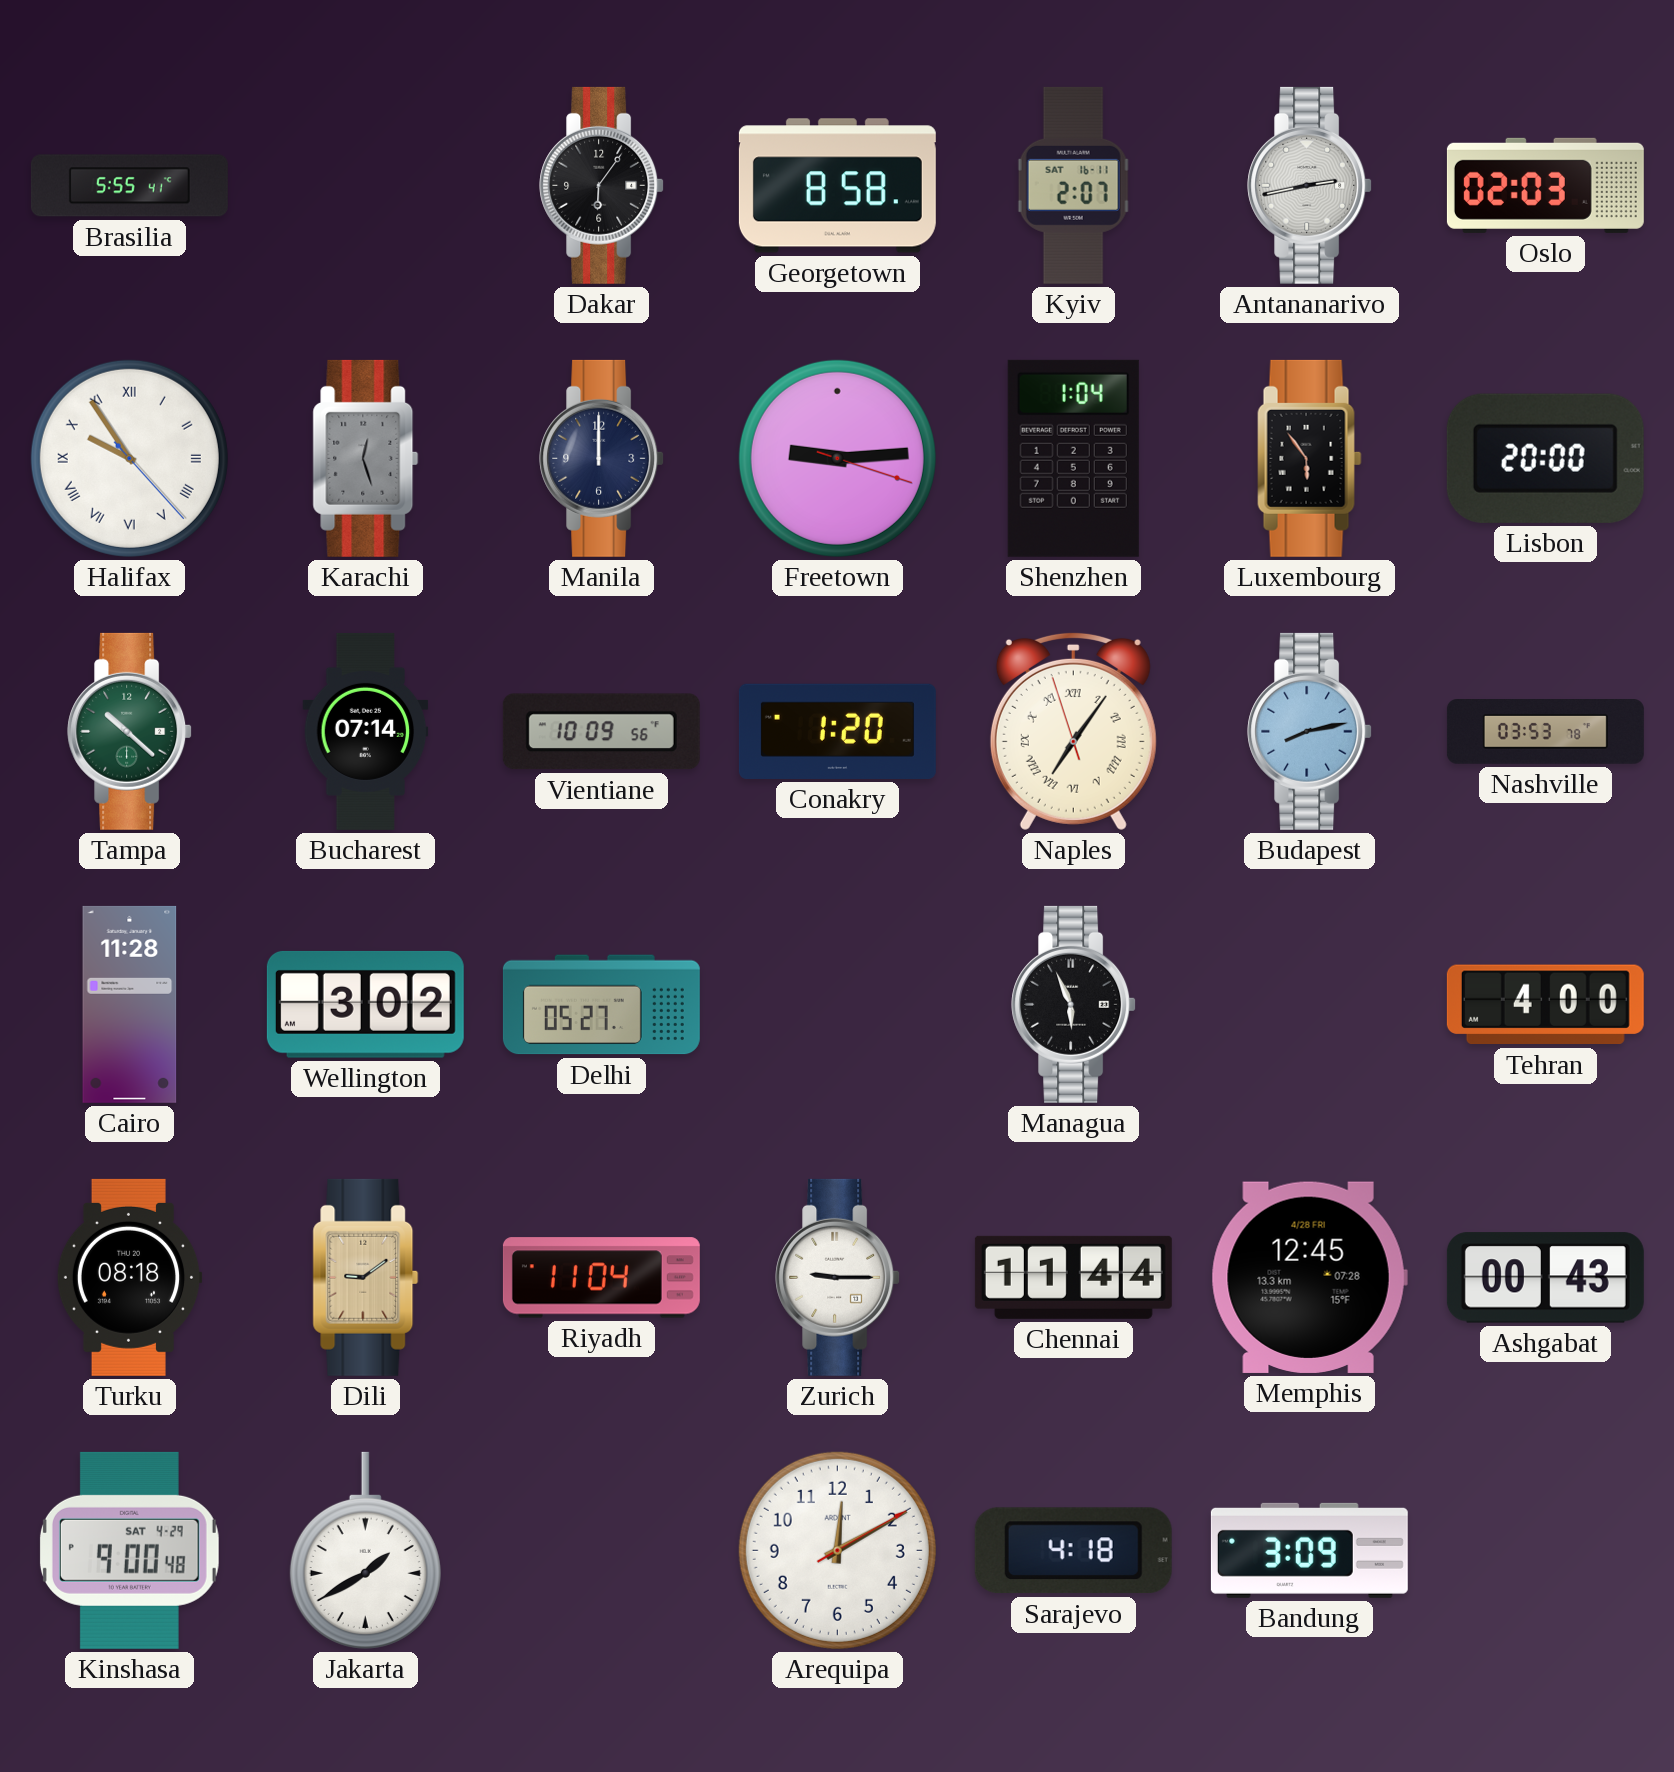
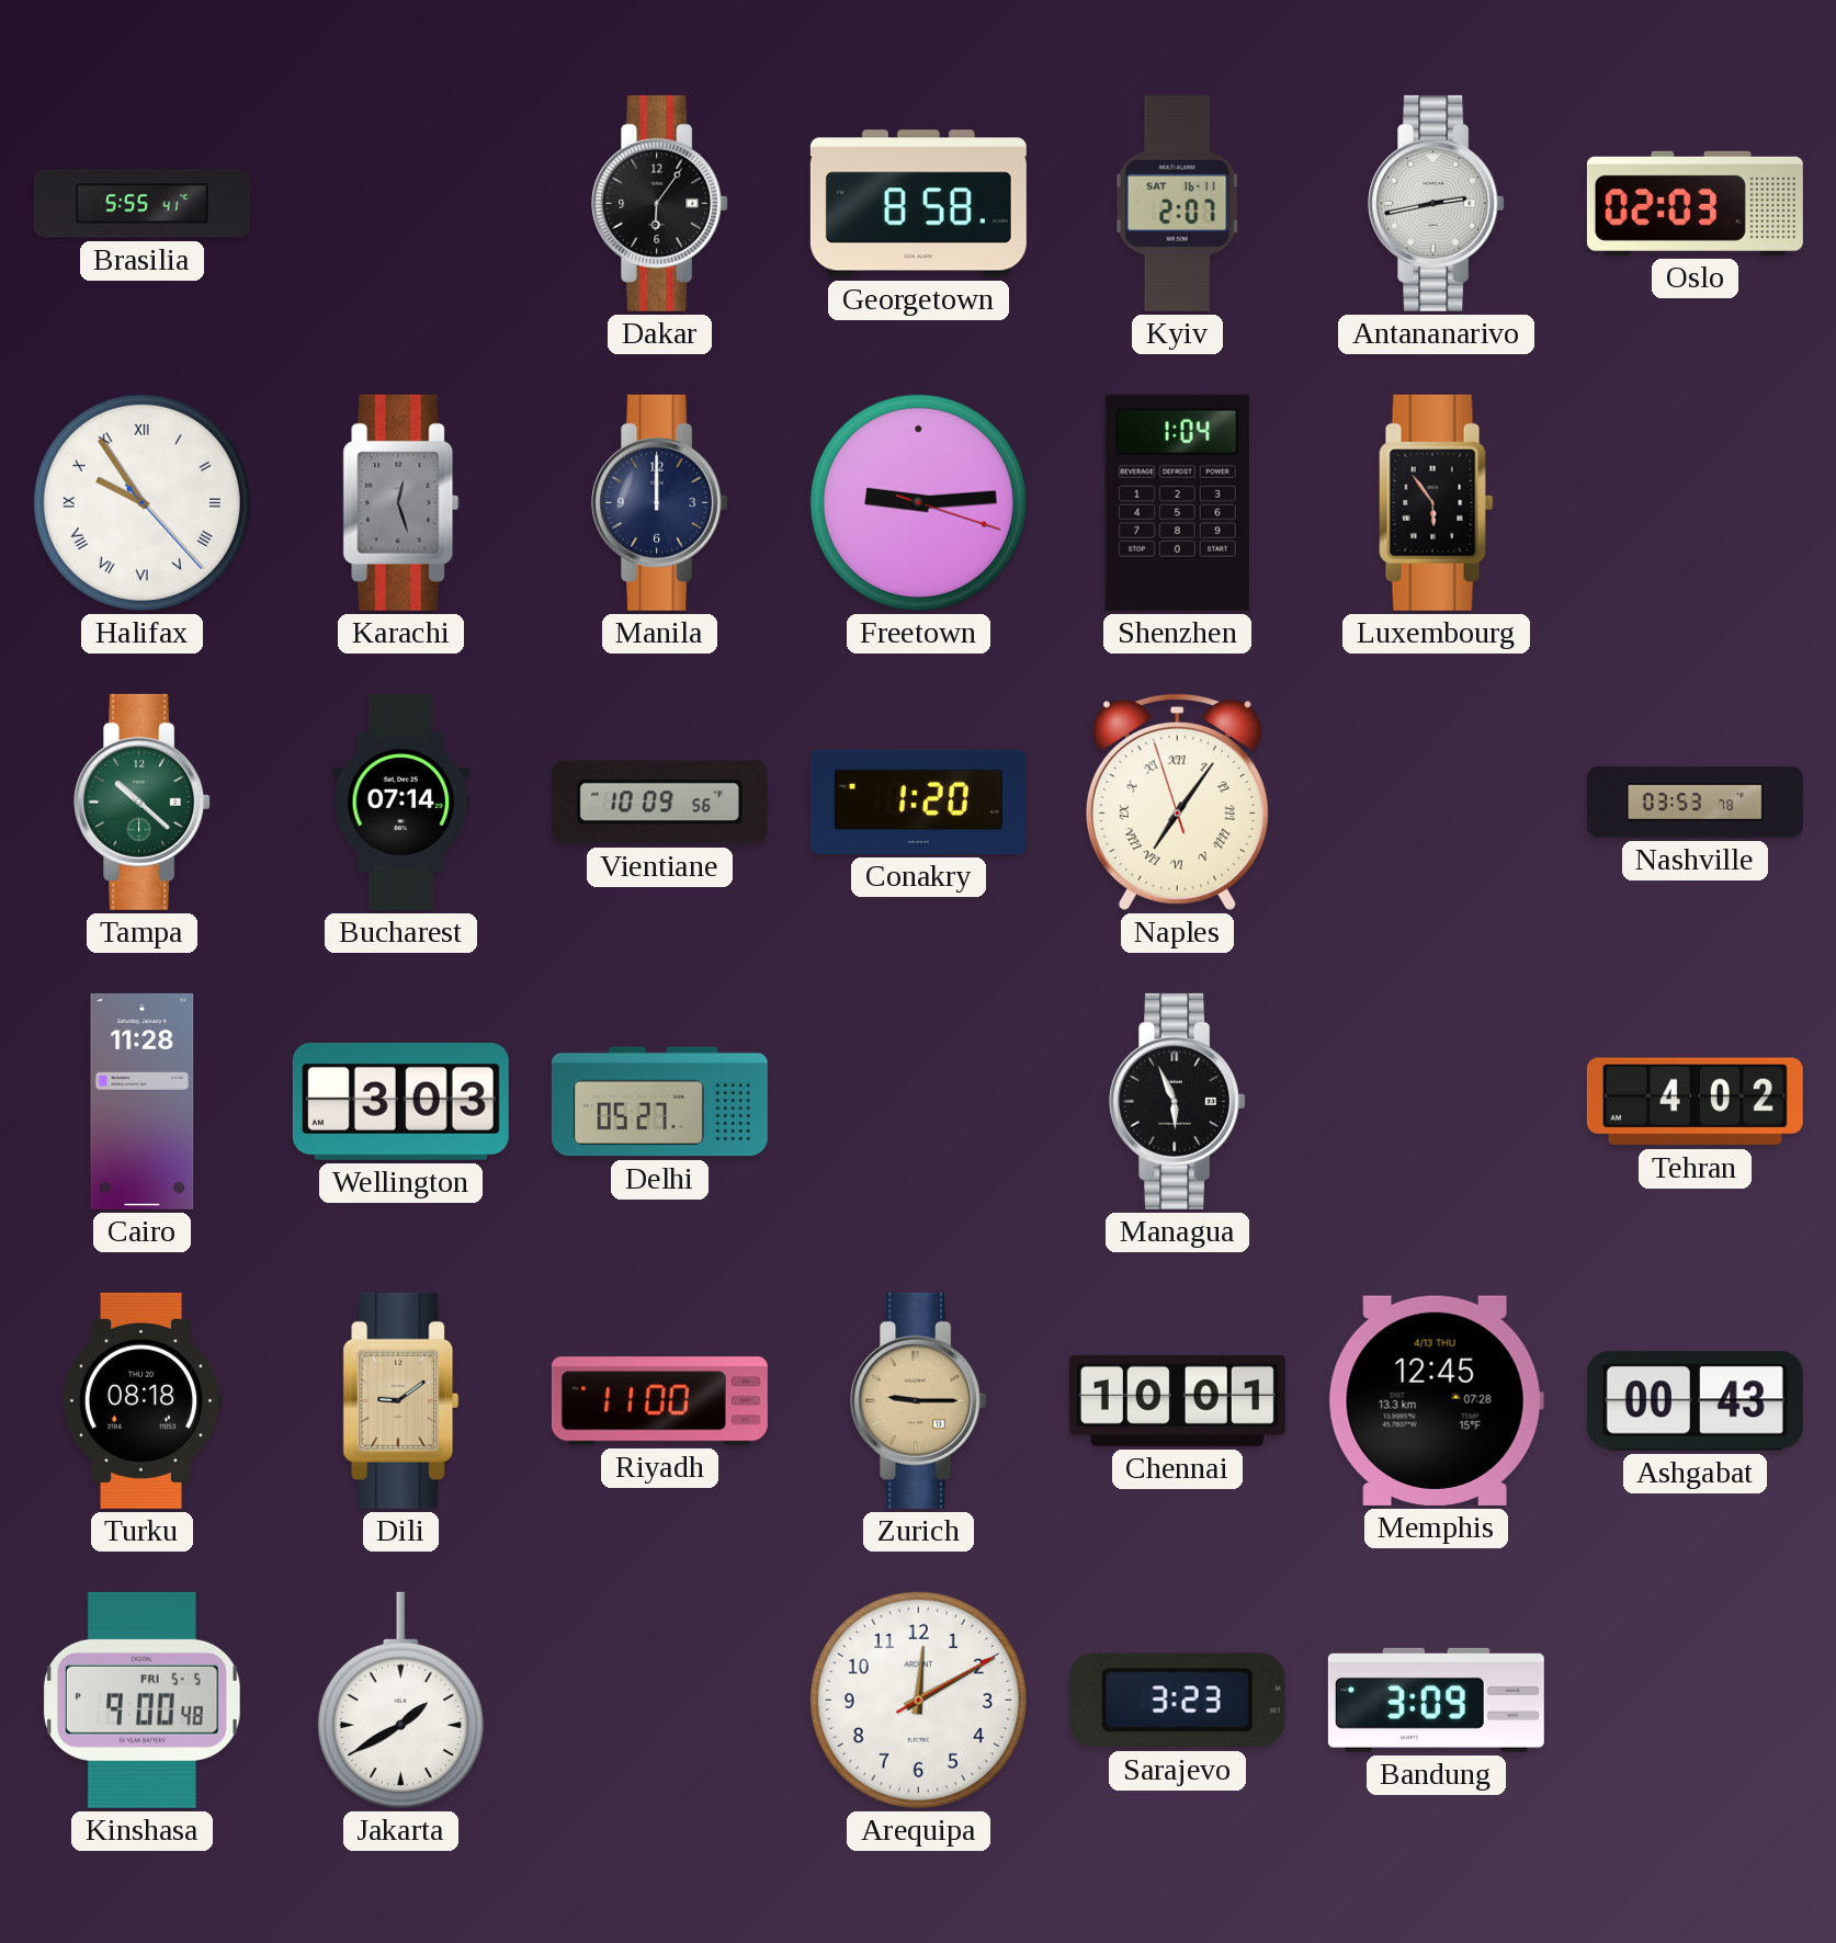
Lisbon: 20:00 -> none
Budapest: 8:13 -> none
Wellington: 3:02 -> 3:03
Tehran: 4:00 -> 4:02
Riyadh: 11:04 -> 11:00
Zurich dial: white -> champagne
Chennai: 11:44 -> 10:01
Memphis date: 4/28 FRI -> 4/13 THU
Kinshasa date: SAT 4-29 -> FRI 5-5
Sarajevo: 4:18 -> 3:23
